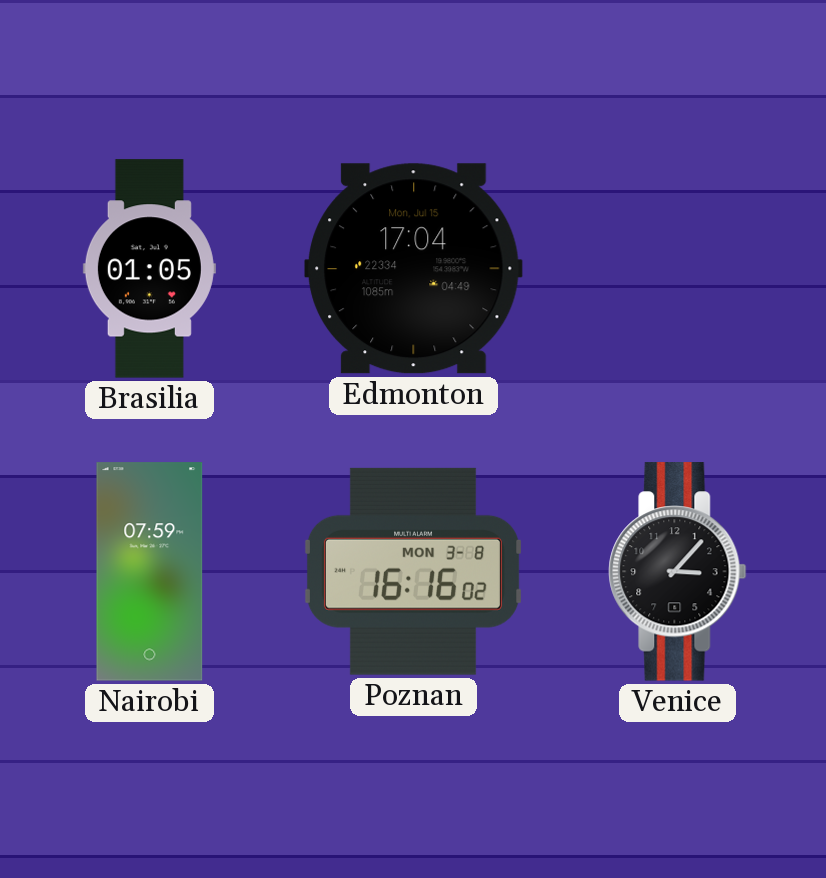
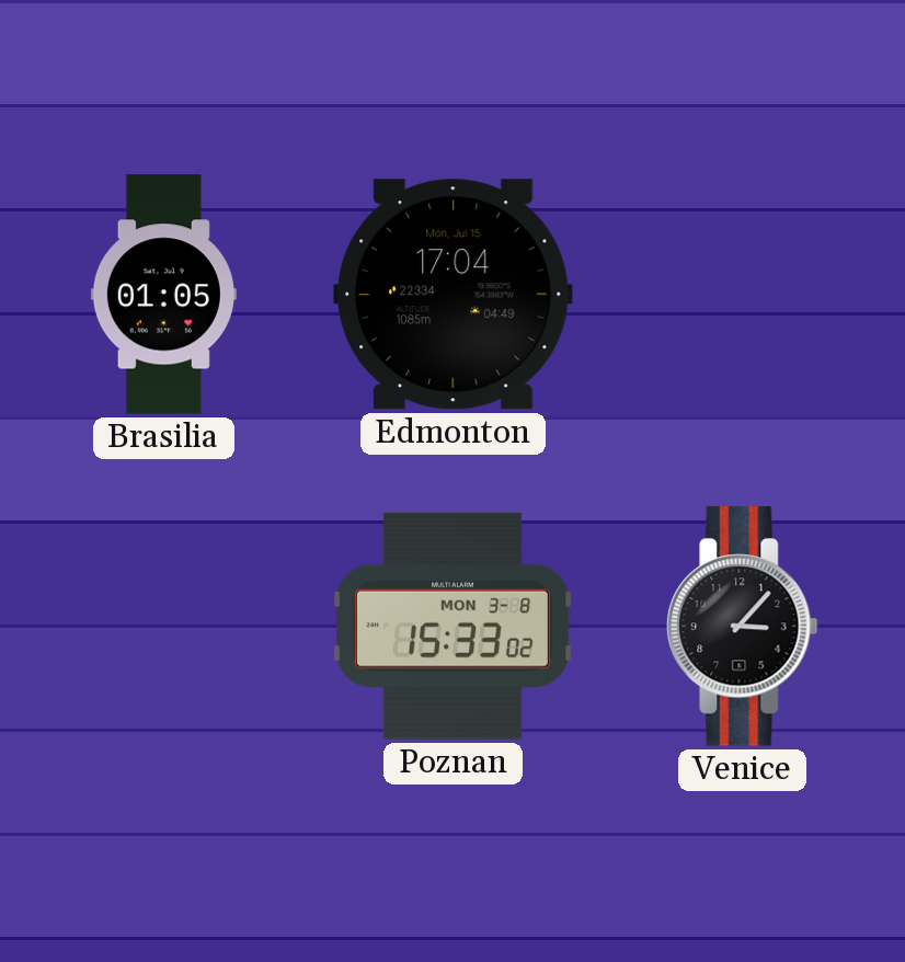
Nairobi: 07:59 -> none
Poznan: 16:16 -> 15:33
